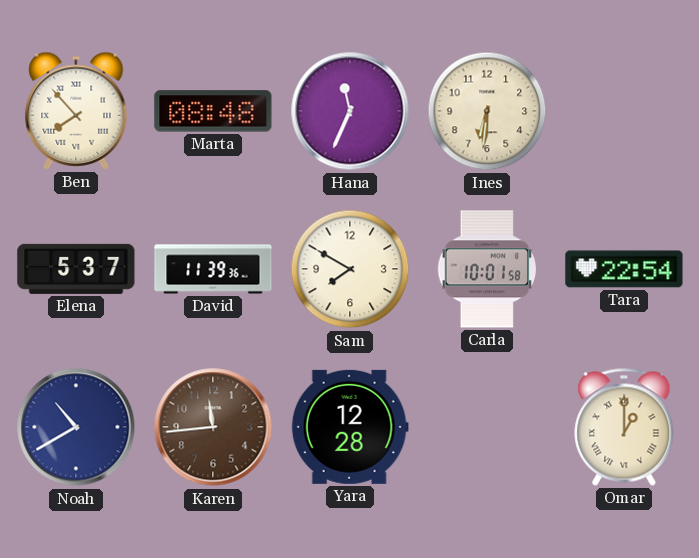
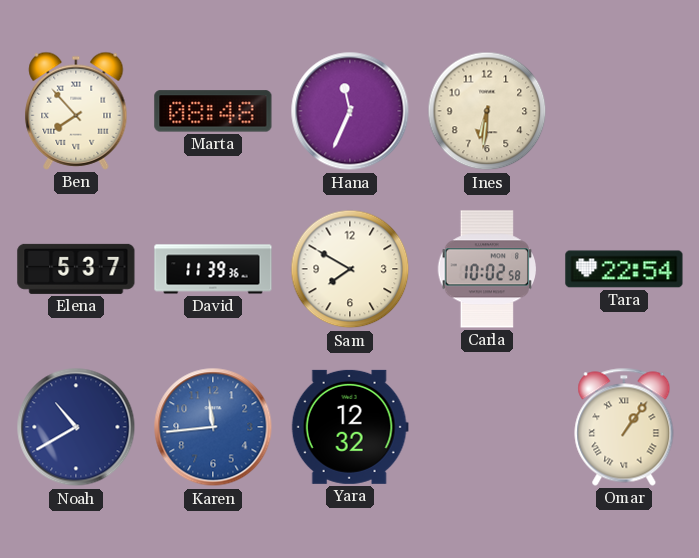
Carla: 10:01 -> 10:02
Karen dial: brown -> blue
Yara: 12:28 -> 12:32
Omar: 1:00 -> 1:06
